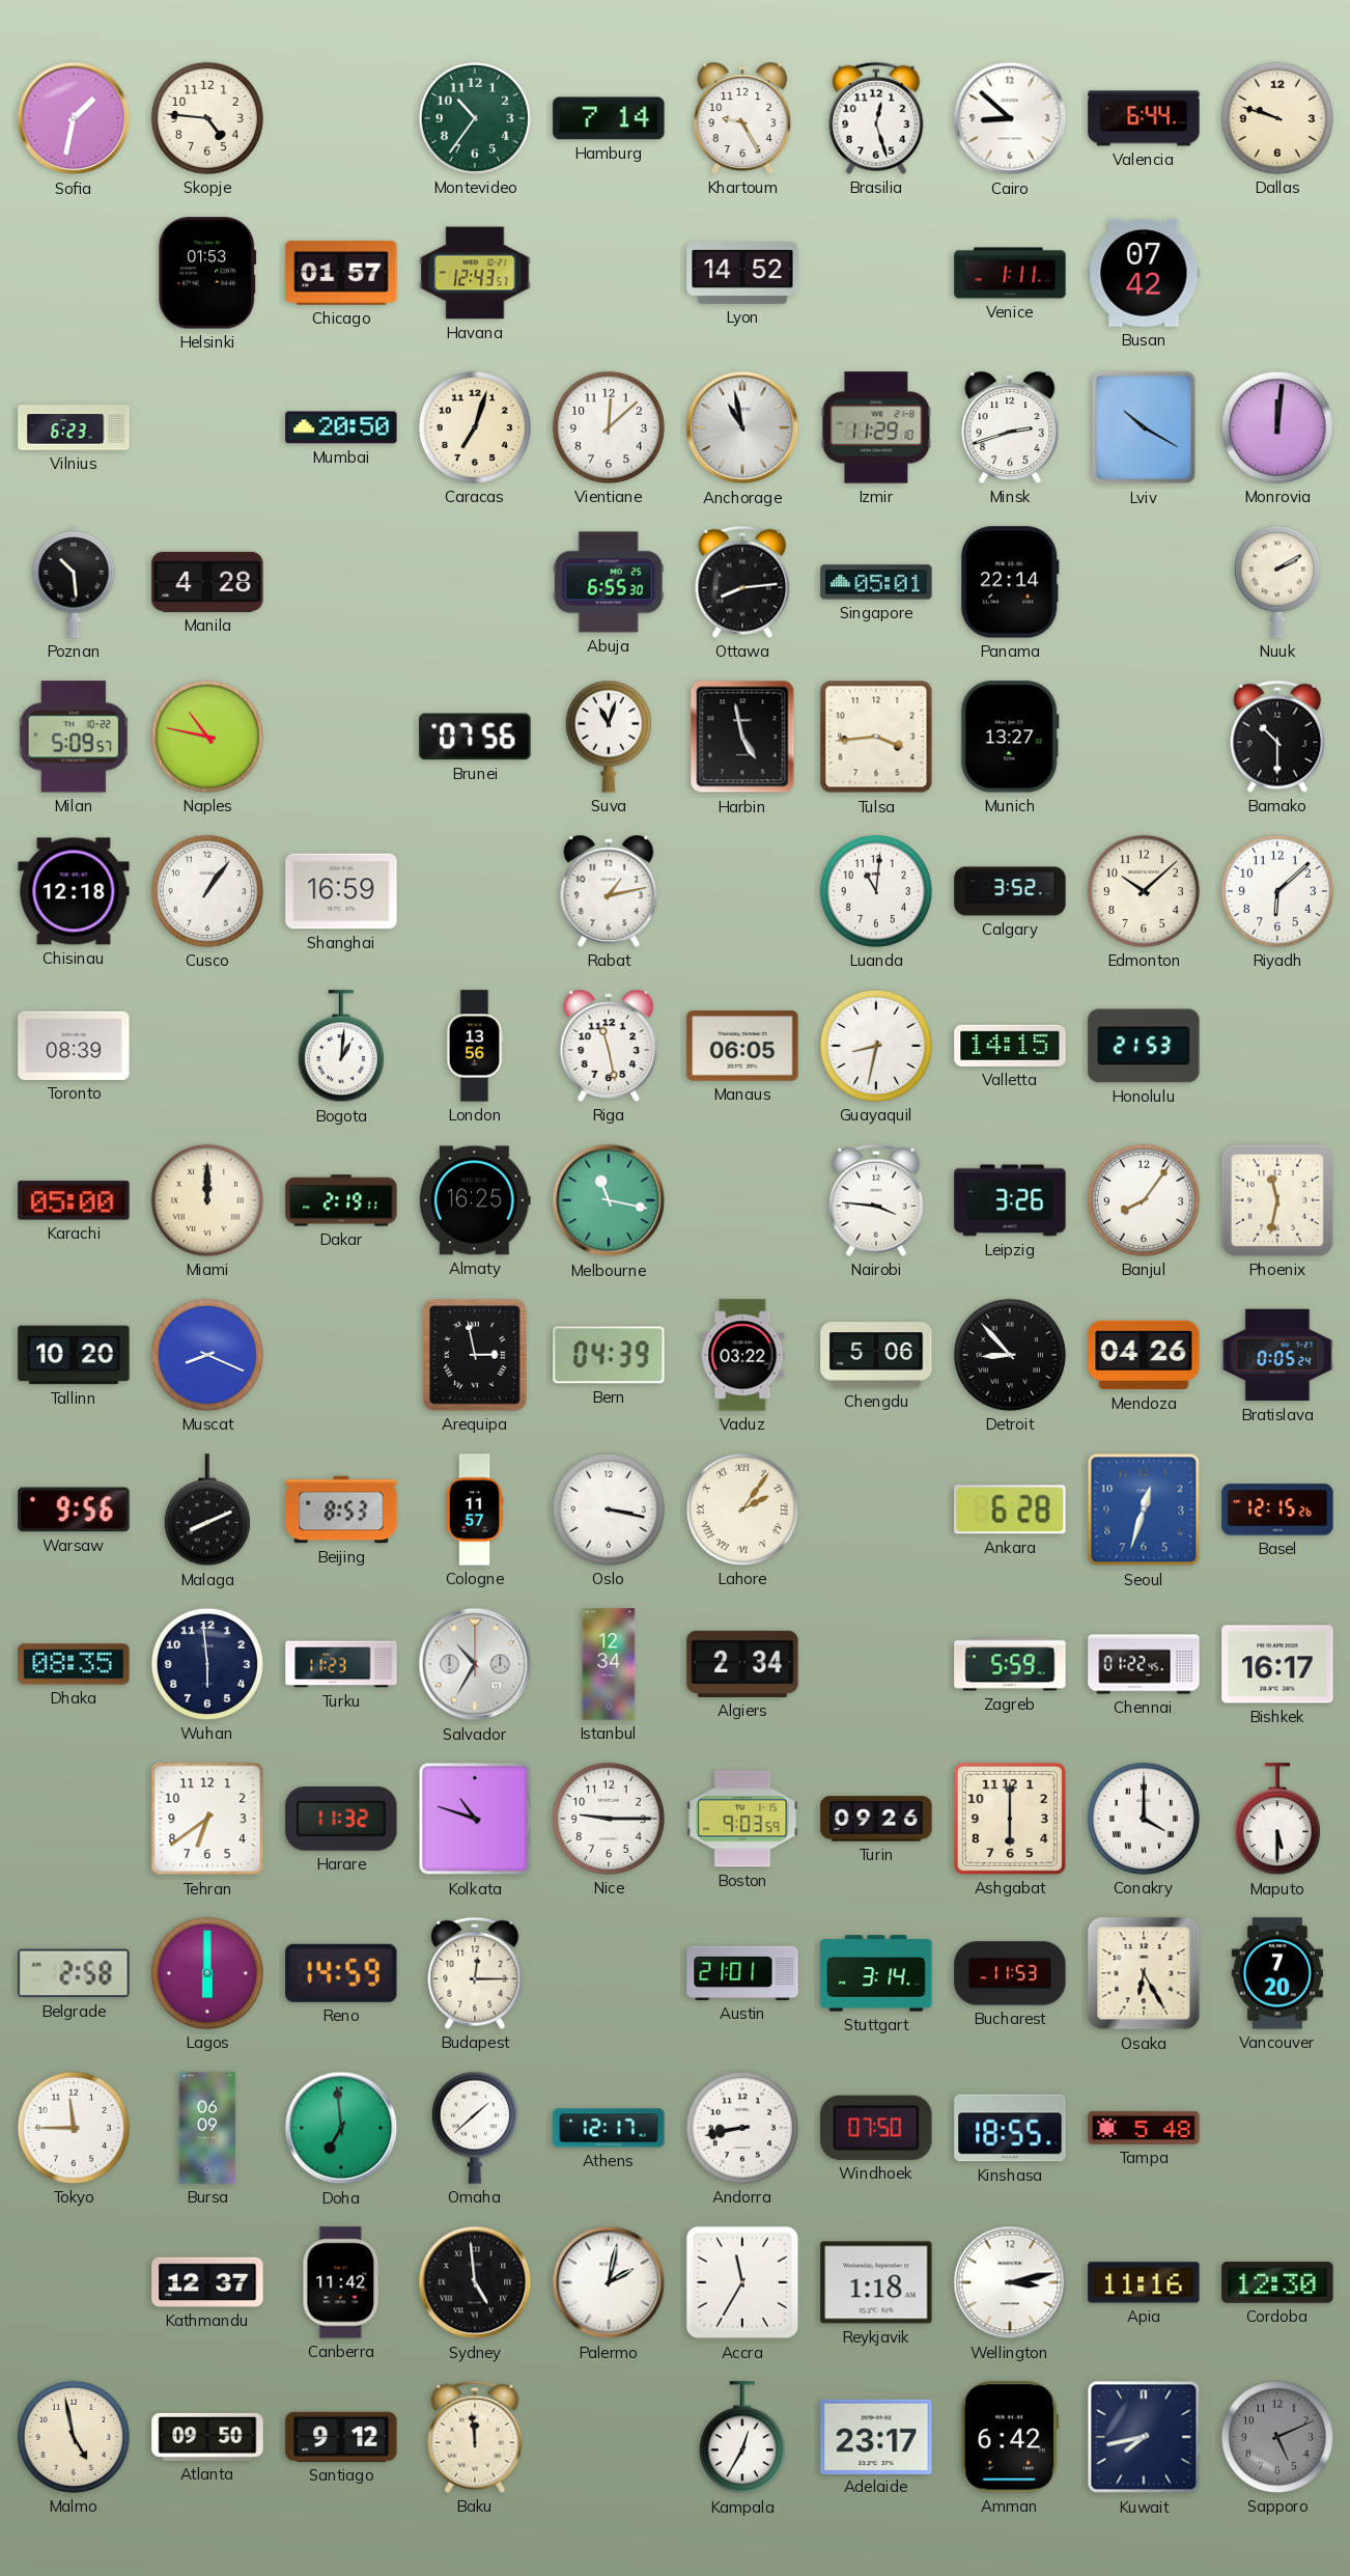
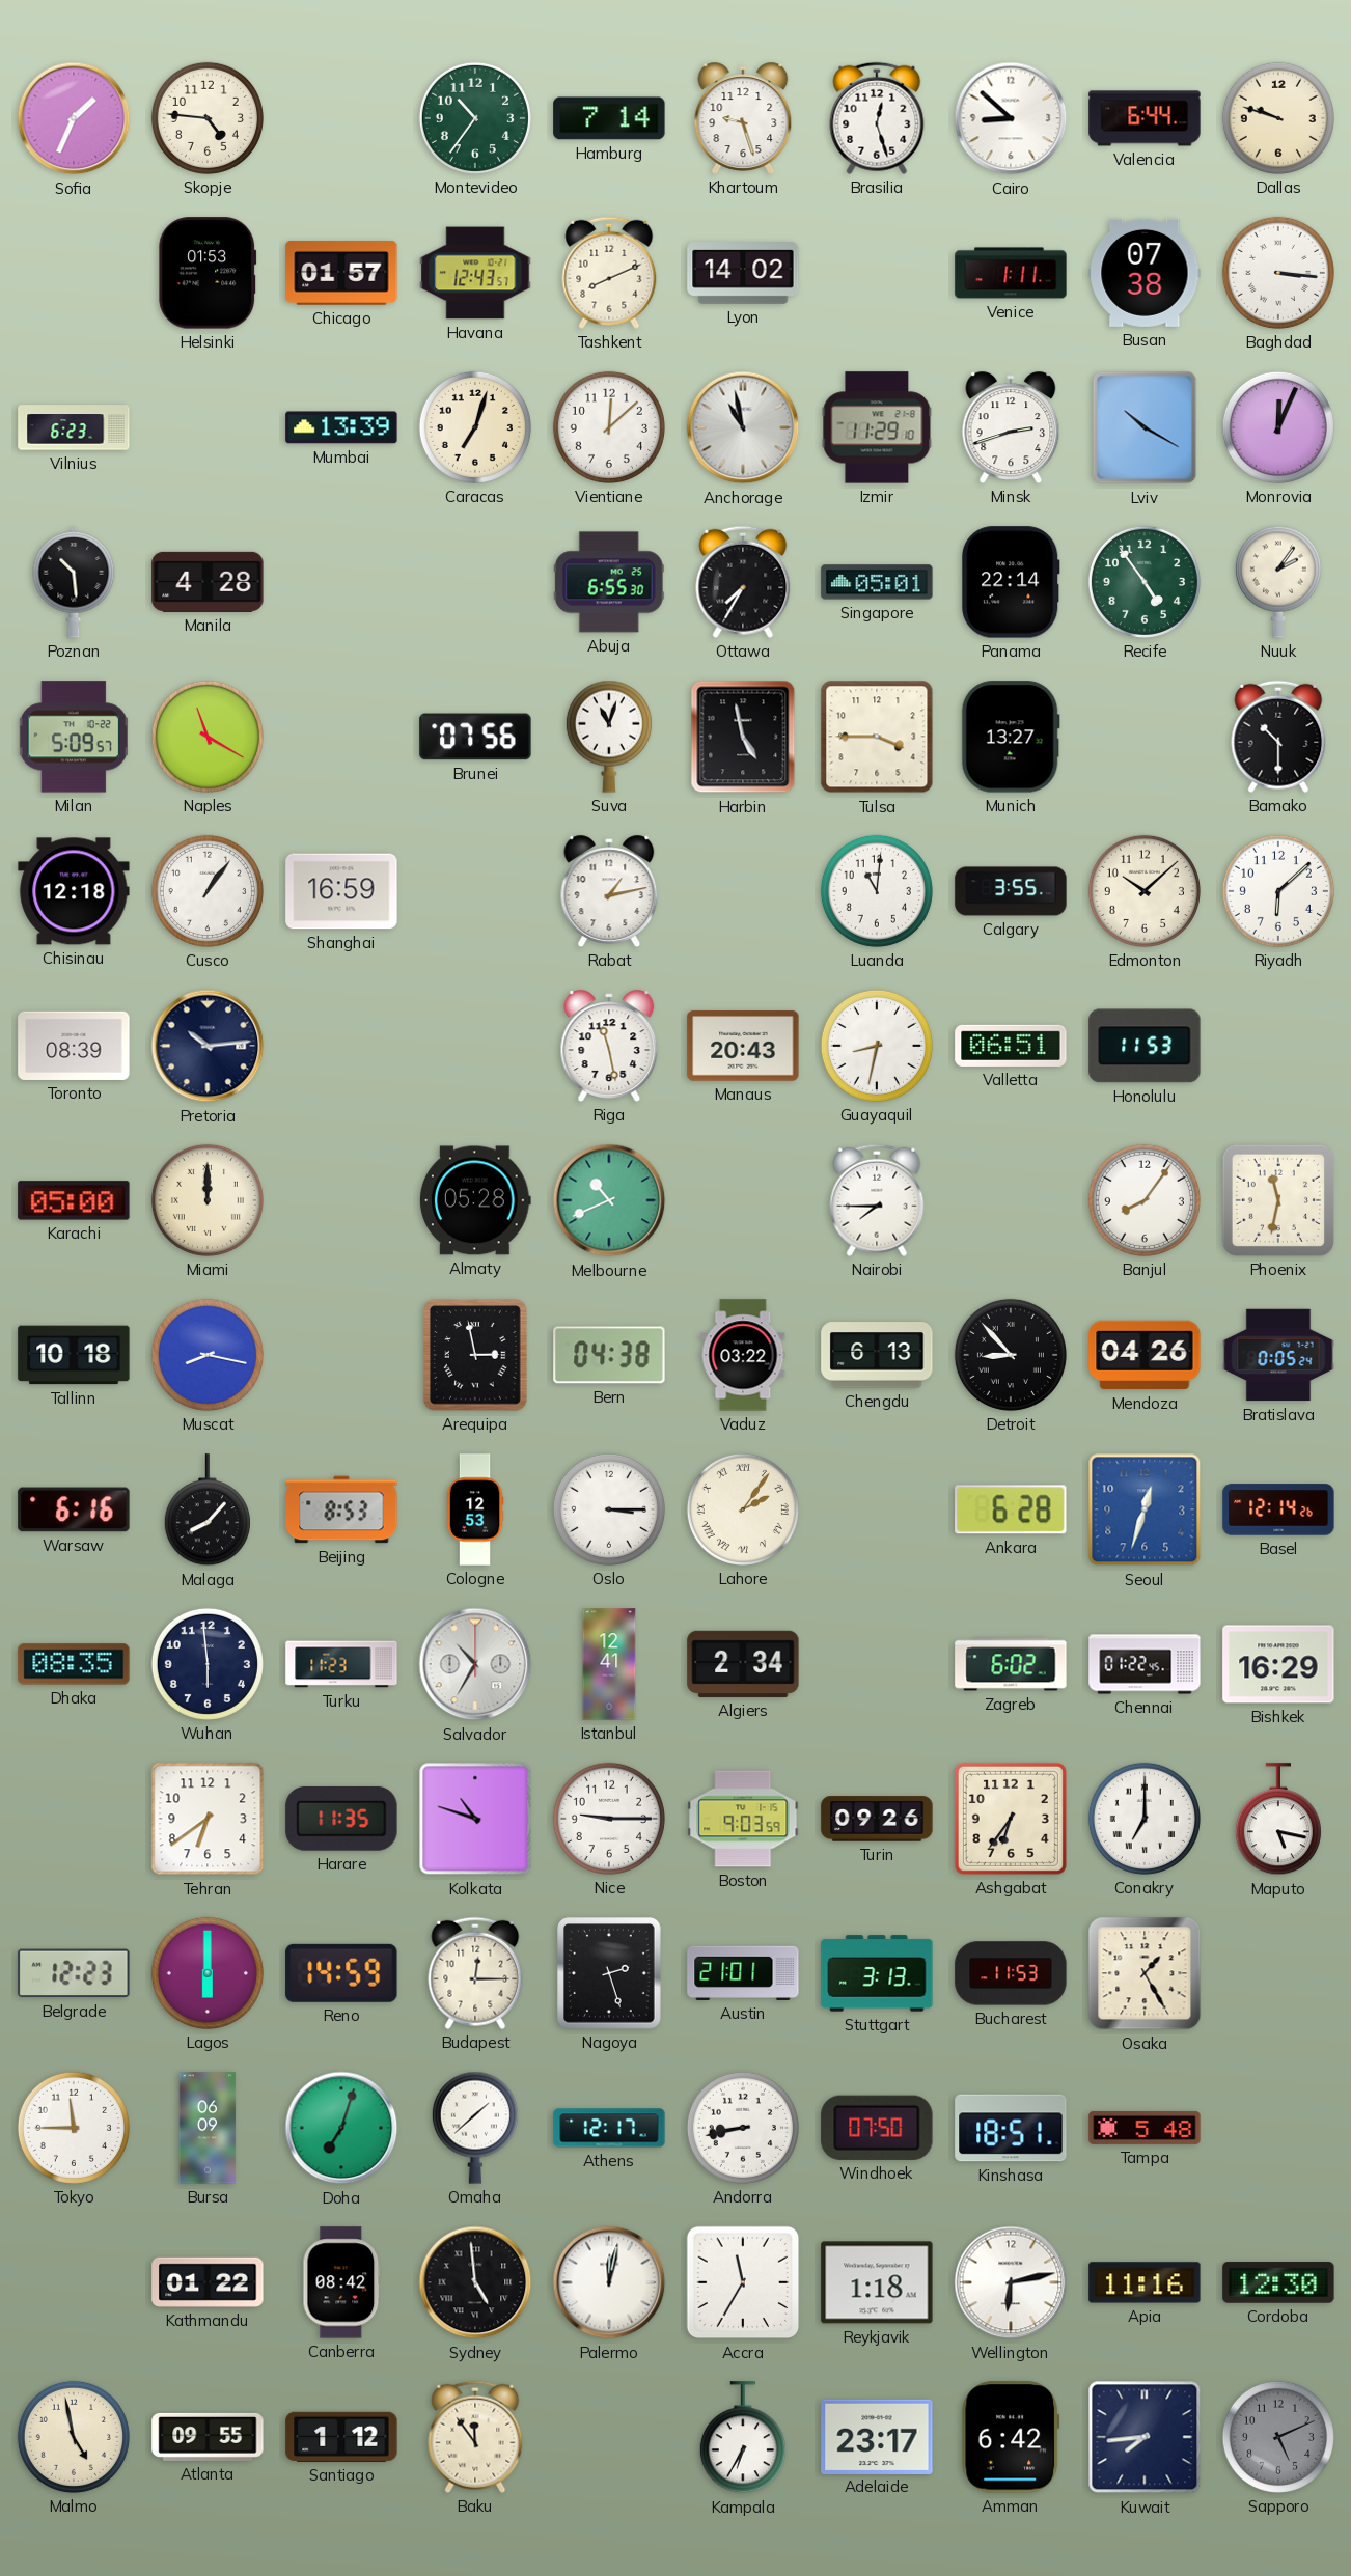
Sofia: 1:32 -> 1:34
Khartoum: 9:25 -> 9:27
Tashkent: none -> 8:11
Lyon: 14:52 -> 14:02
Busan: 07:42 -> 07:38
Baghdad: none -> 3:16
Mumbai: 20:50 -> 13:39
Monrovia: 12:01 -> 12:04
Ottawa: 8:14 -> 7:35
Recife: none -> 4:54
Nuuk: 2:10 -> 2:06
Naples: 10:47 -> 11:20
Tulsa: 3:44 -> 3:45
Calgary: 3:52 -> 3:55
Pretoria: none -> 10:14
Bogota: 1:01 -> none
London: 13:56 -> none
Manaus: 06:05 -> 20:43
Valletta: 14:15 -> 06:51
Honolulu: 21:53 -> 11:53
Dakar: 2:19 -> none
Almaty: 16:25 -> 05:28
Melbourne: 11:17 -> 10:41
Nairobi: 3:46 -> 7:45
Leipzig: 3:26 -> none
Tallinn: 10:20 -> 10:18
Muscat: 8:19 -> 8:17
Bern: 04:39 -> 04:38
Chengdu: 5:06 -> 6:13
Warsaw: 9:56 -> 6:16
Malaga: 8:11 -> 8:07
Cologne: 11:57 -> 12:53
Oslo: 3:17 -> 3:15
Basel: 12:15 -> 12:14
Istanbul: 12:34 -> 12:41
Zagreb: 5:59 -> 6:02
Bishkek: 16:17 -> 16:29
Harare: 11:32 -> 11:35
Ashgabat: 6:00 -> 6:36
Conakry: 4:00 -> 7:00
Maputo: 5:30 -> 5:17
Belgrade: 2:58 -> 12:23
Nagoya: none -> 2:27
Stuttgart: 3:14 -> 3:13
Osaka: 6:25 -> 1:25
Vancouver: 7:20 -> none
Doha: 6:59 -> 7:03
Kinshasa: 18:55 -> 18:51
Kathmandu: 12:37 -> 01:22
Canberra: 11:42 -> 08:42
Palermo: 2:02 -> 12:02
Wellington: 3:13 -> 6:13
Atlanta: 09:50 -> 09:55
Santiago: 9:12 -> 1:12
Baku: 11:59 -> 11:54
Kampala: 12:35 -> 6:35
Kuwait: 7:43 -> 7:44
